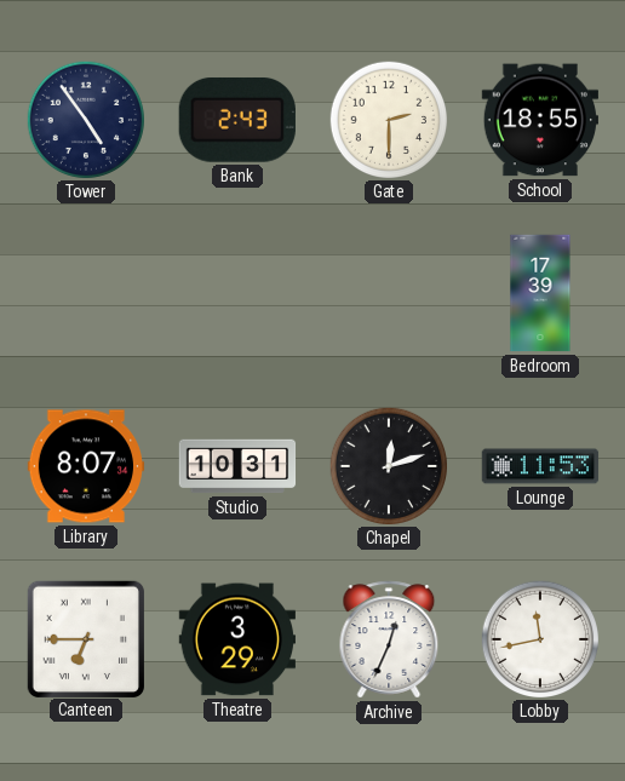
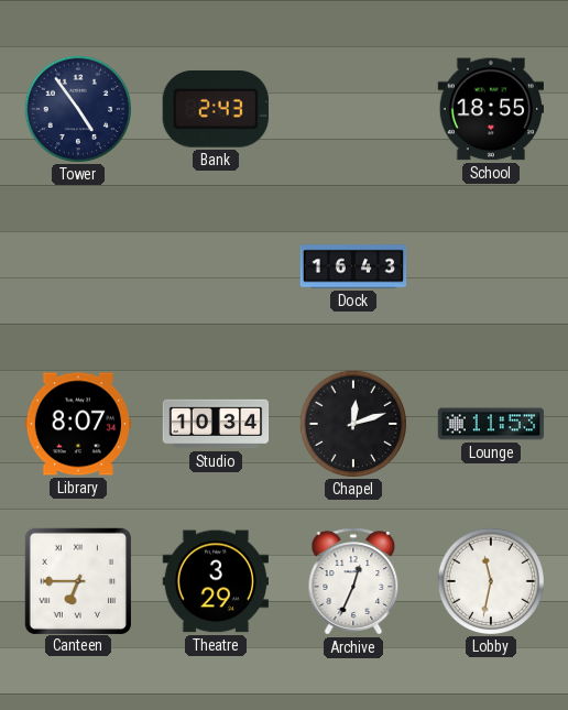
Gate: 2:30 -> none
Dock: none -> 16:43
Bedroom: 17:39 -> none
Studio: 10:31 -> 10:34
Lobby: 11:43 -> 11:32
